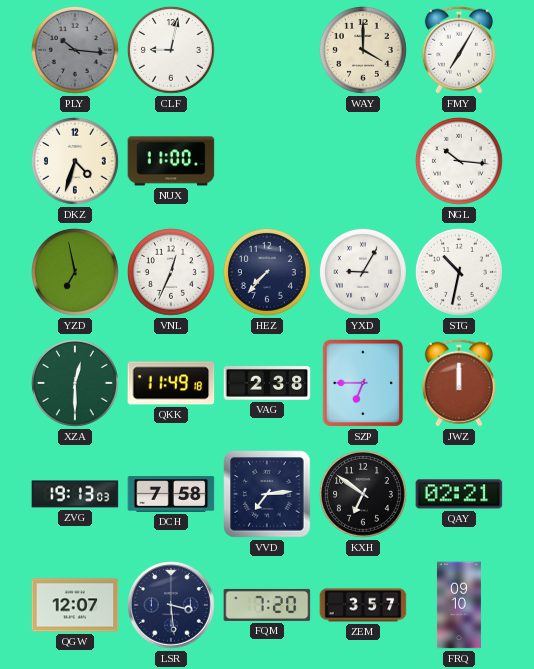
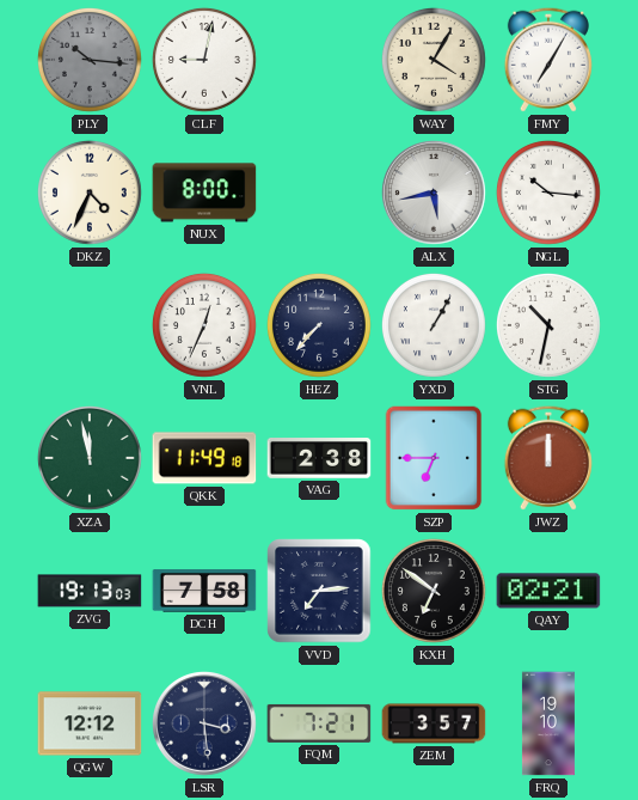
WAY: 4:00 -> 4:05
DKZ: 4:33 -> 4:34
NUX: 11:00 -> 8:00
ALX: none -> 5:43
YZD: 6:58 -> none
YXD: 9:05 -> 1:05
XZA: 12:30 -> 11:58
QGW: 12:07 -> 12:12
FQM: 7:20 -> 7:21
FRQ: 09:10 -> 19:10
